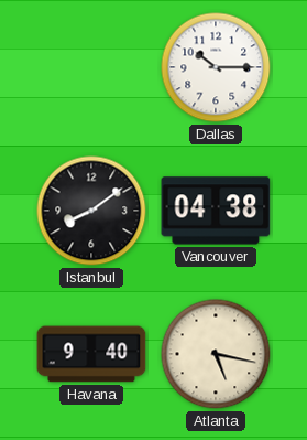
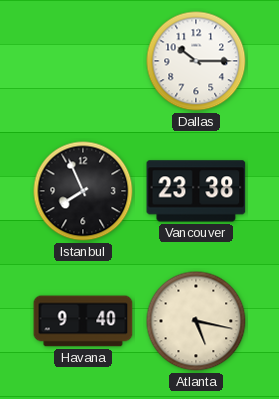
Istanbul: 8:09 -> 7:56
Vancouver: 04:38 -> 23:38
